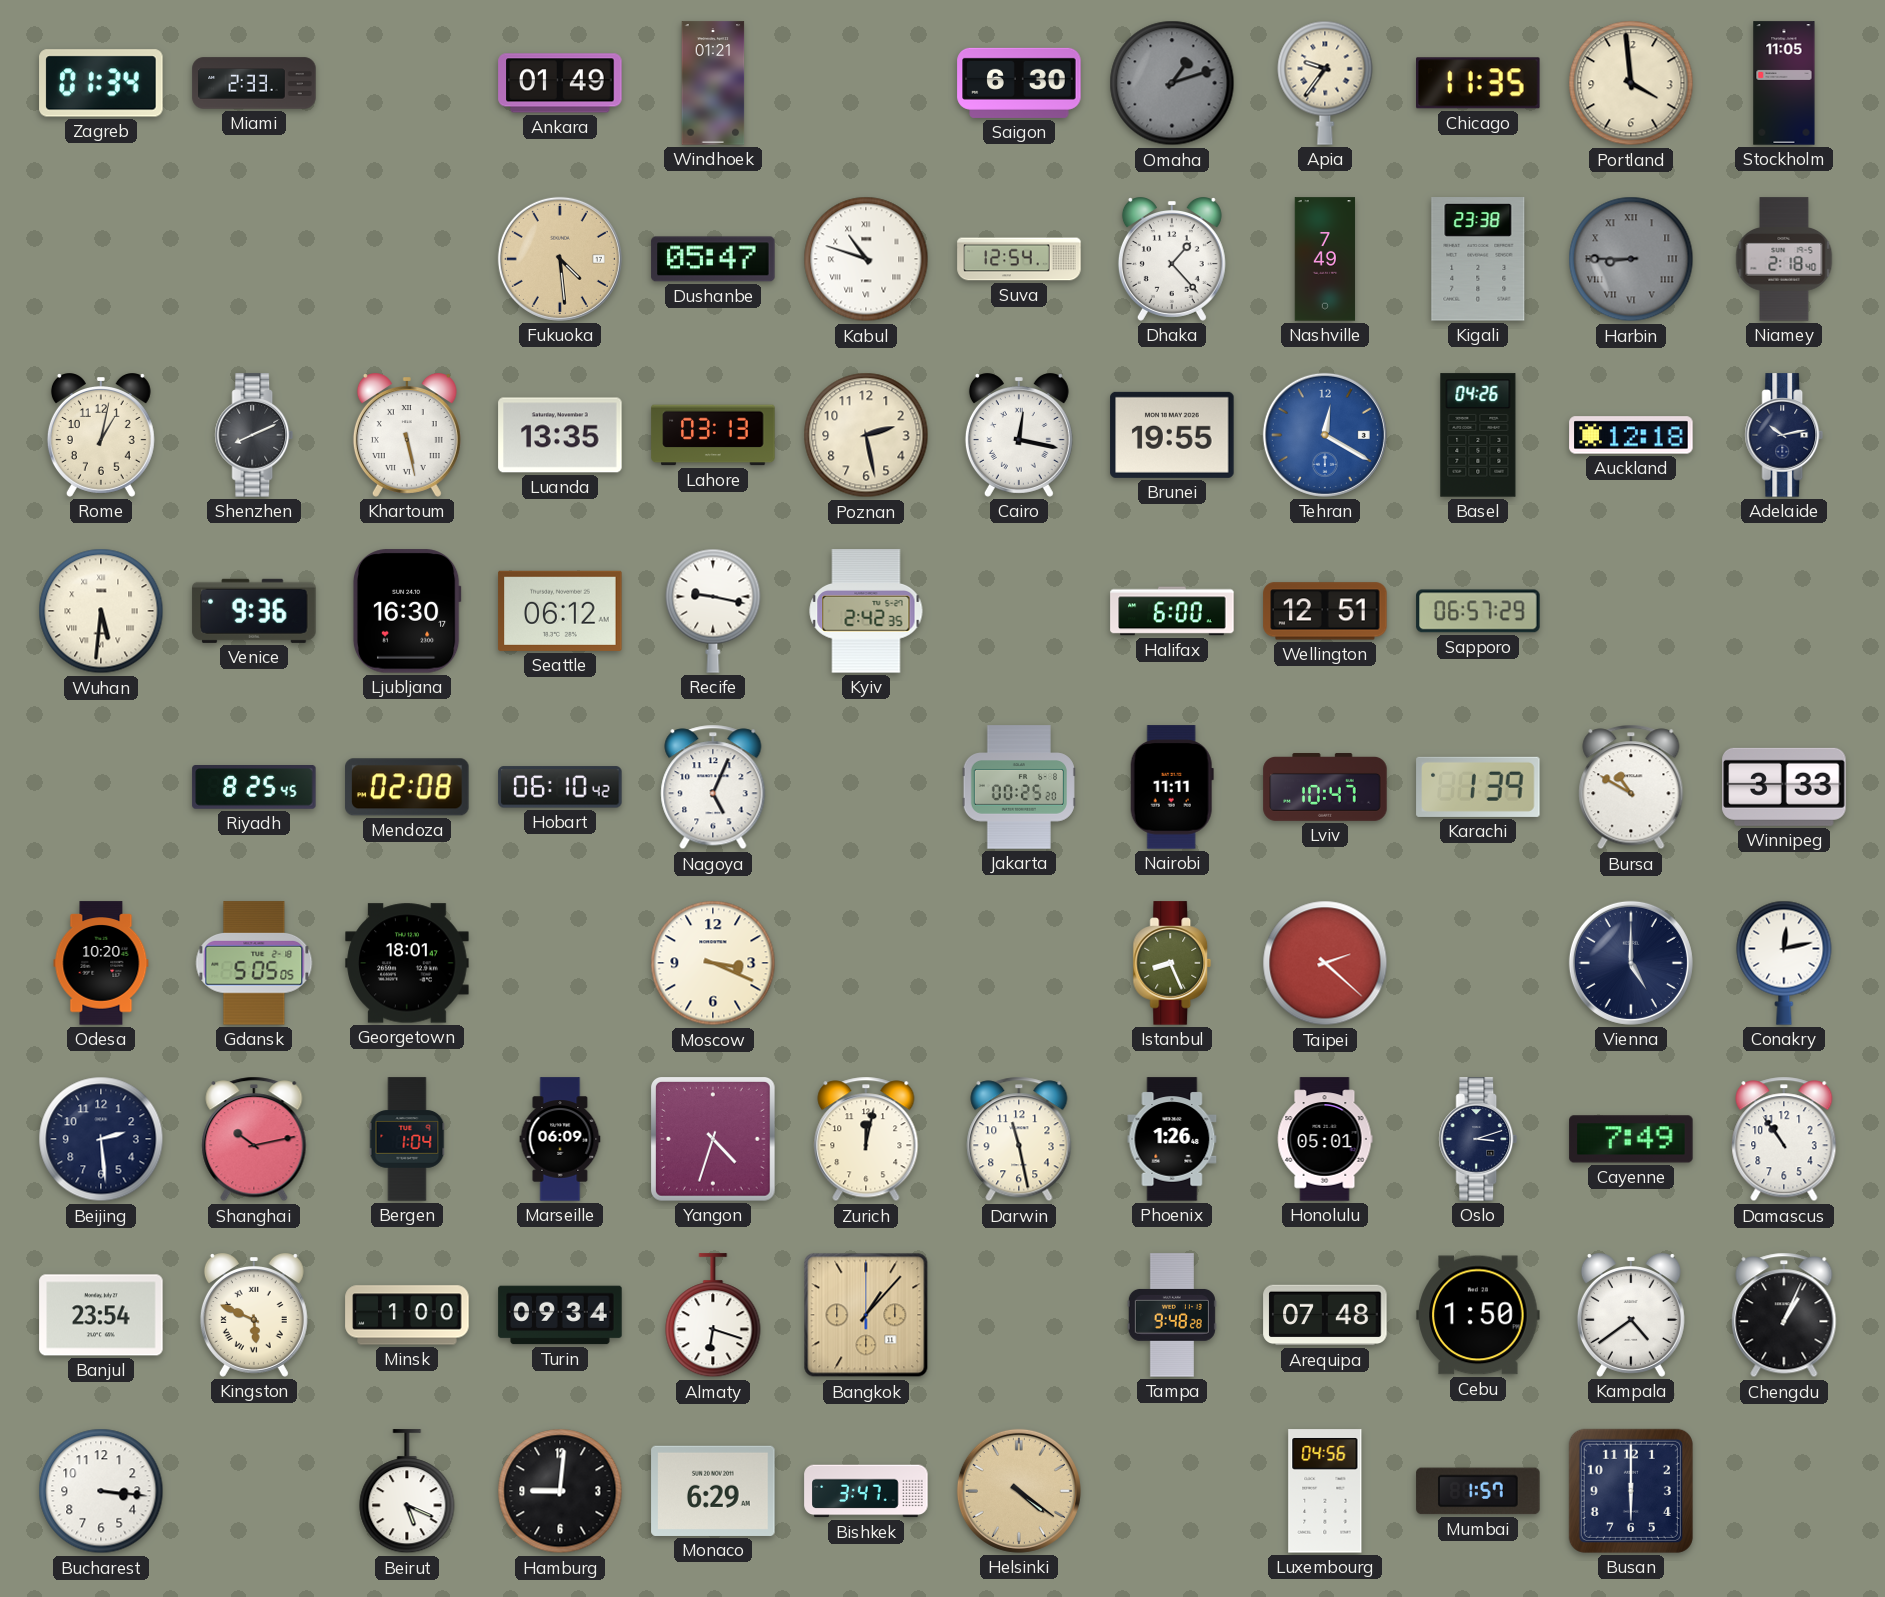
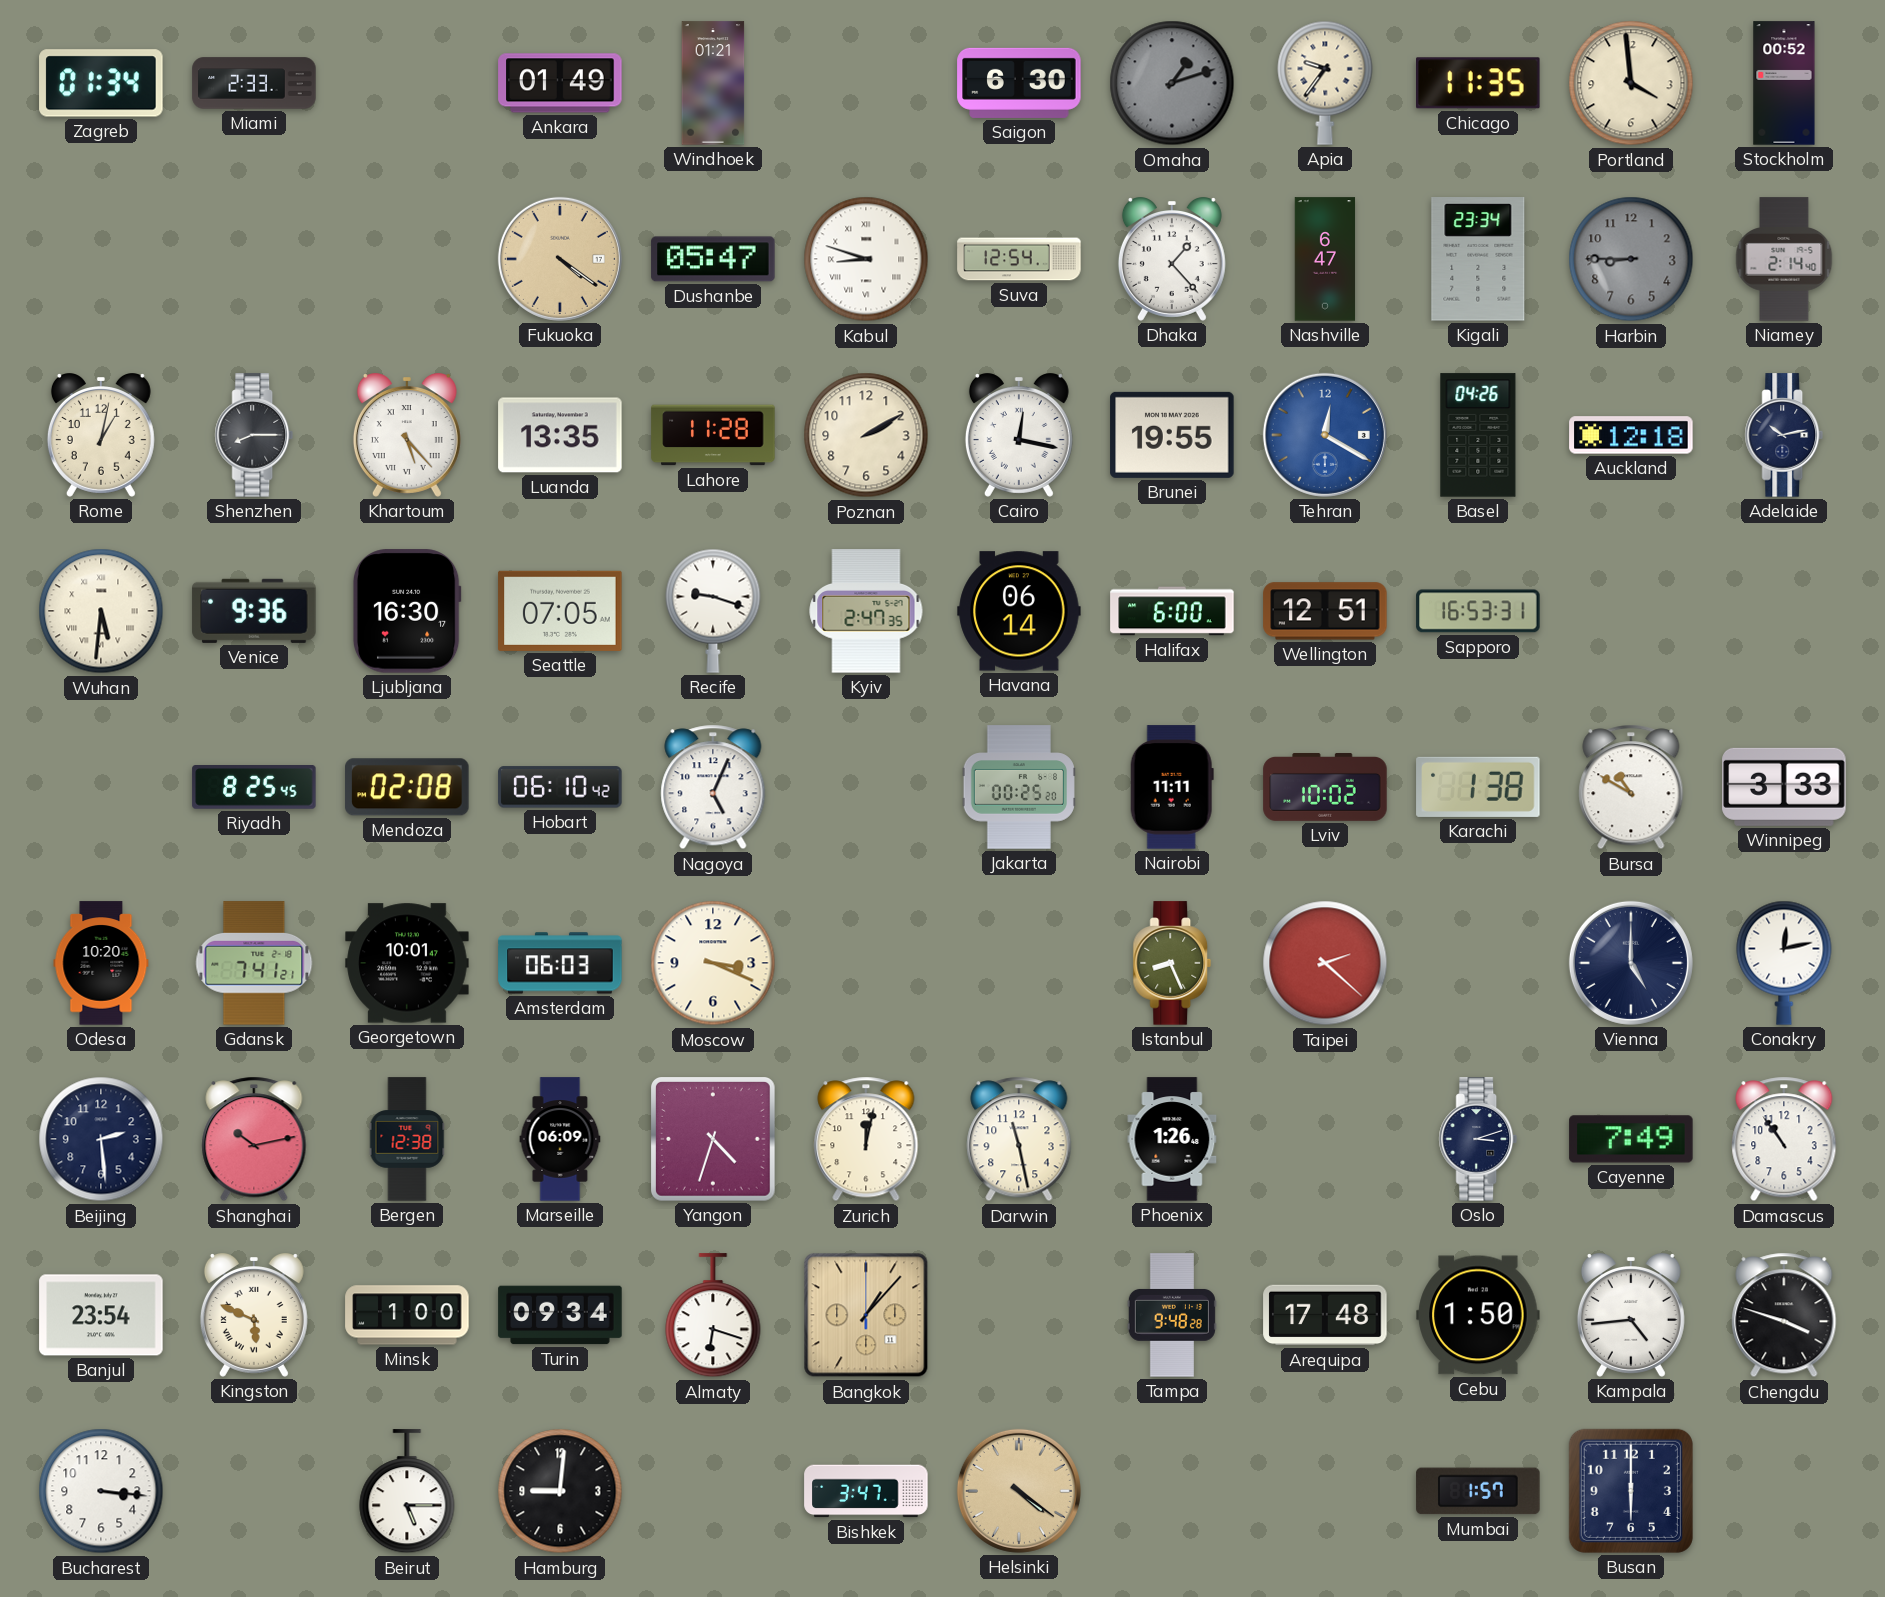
Stockholm: 11:05 -> 00:52
Fukuoka: 4:29 -> 4:21
Kabul: 10:48 -> 8:48
Nashville: 7:49 -> 6:47
Kigali: 23:38 -> 23:34
Harbin numerals: Roman -> Arabic
Niamey: 2:18 -> 2:14
Shenzhen: 8:11 -> 8:15
Khartoum: 5:28 -> 5:23
Lahore: 03:13 -> 11:28
Poznan: 2:28 -> 2:10
Seattle: 06:12 -> 07:05
Recife: 9:17 -> 9:18
Kyiv: 2:42 -> 2:47
Havana: none -> 06:14
Sapporo: 06:57 -> 16:53
Lviv: 10:47 -> 10:02
Karachi: 1:39 -> 1:38
Gdansk: 5:05 -> 7:41
Georgetown: 18:01 -> 10:01
Amsterdam: none -> 06:03
Bergen: 1:04 -> 12:38
Honolulu: 05:01 -> none
Arequipa: 07:48 -> 17:48
Kampala: 4:39 -> 4:44
Chengdu: 1:04 -> 3:48
Beirut: 5:19 -> 5:15
Monaco: 6:29 -> none
Luxembourg: 04:56 -> none
